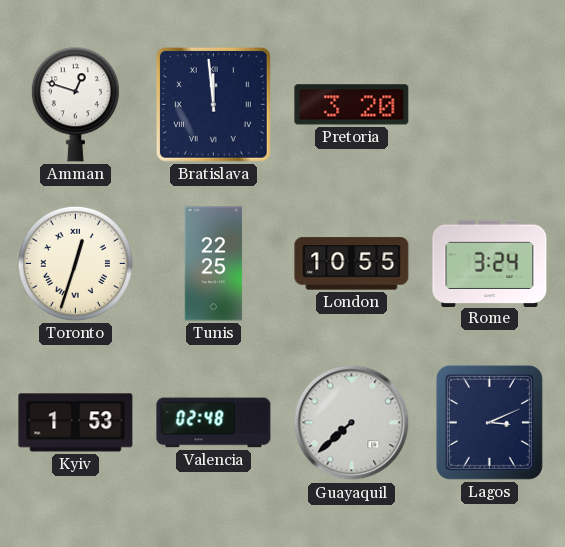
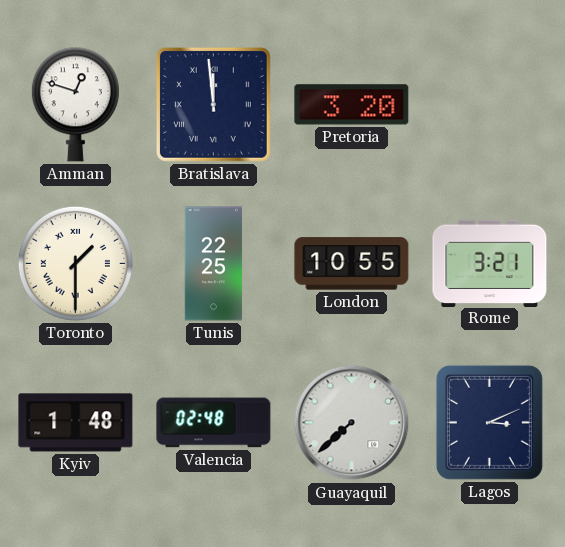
Toronto: 12:33 -> 1:30
Rome: 3:24 -> 3:21
Kyiv: 1:53 -> 1:48
